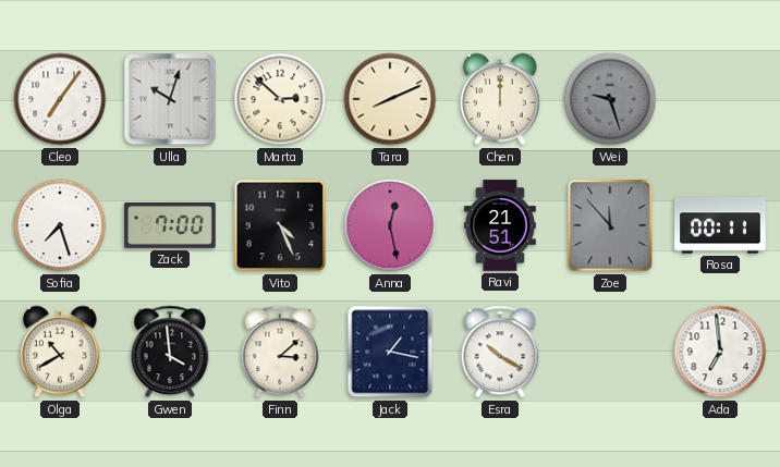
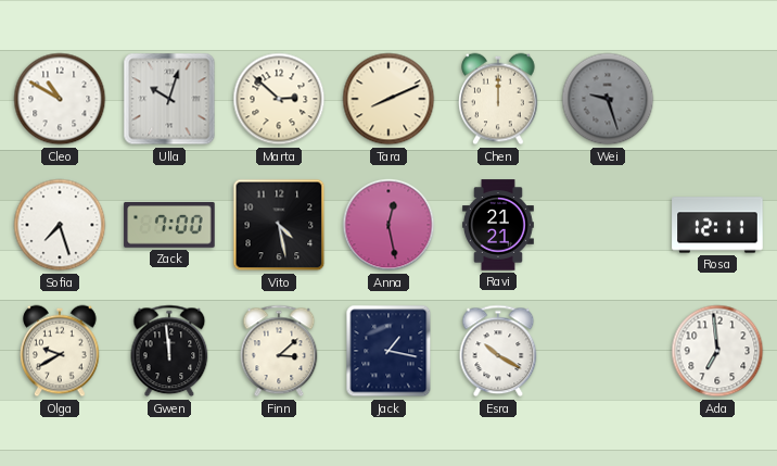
Cleo: 7:06 -> 10:50
Vito: 4:26 -> 4:28
Ravi: 21:51 -> 21:21
Zoe: 11:53 -> none
Rosa: 00:11 -> 12:11
Olga: 10:40 -> 9:40
Gwen: 3:59 -> 11:59
